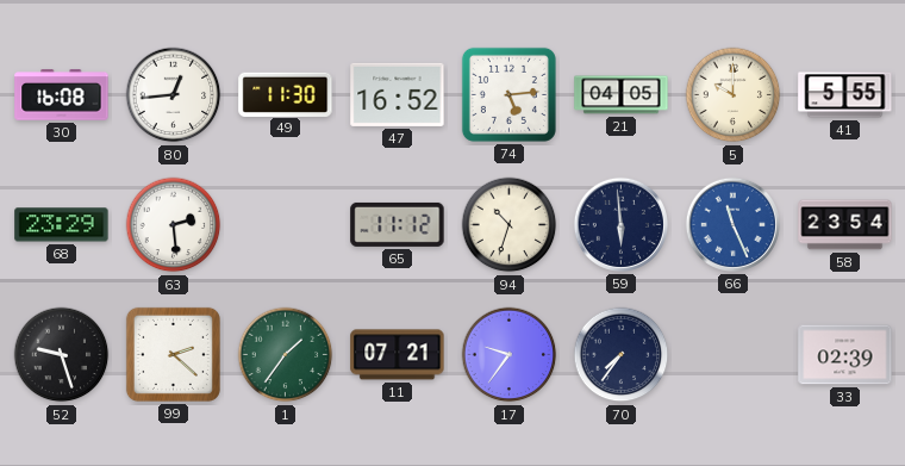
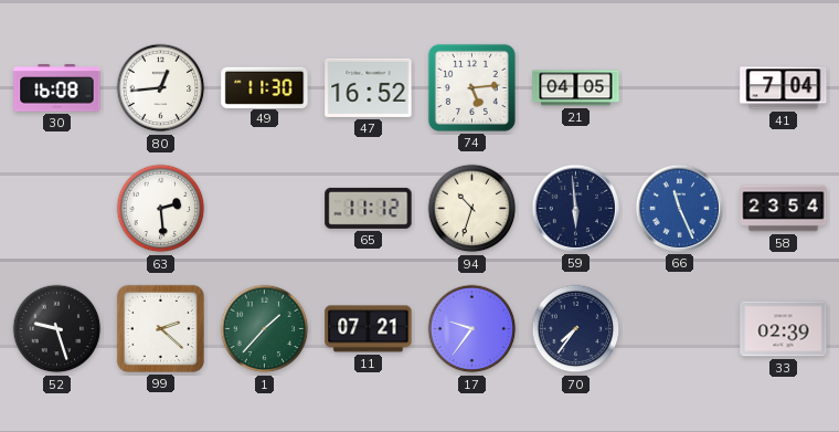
5: 10:00 -> none
41: 5:55 -> 7:04
68: 23:29 -> none
1: 1:36 -> 1:37
